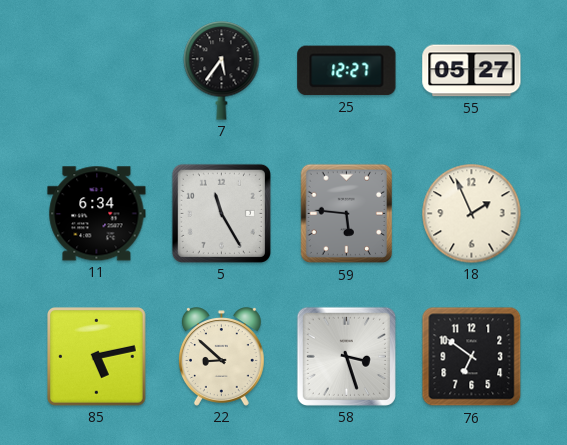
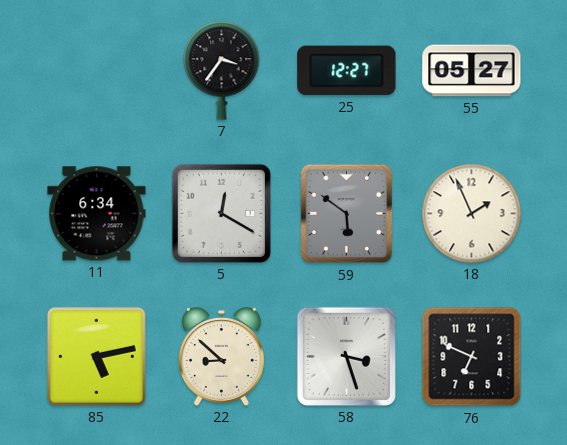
7: 5:36 -> 3:36
5: 11:25 -> 12:20
59: 5:46 -> 5:51
76: 6:51 -> 6:49
